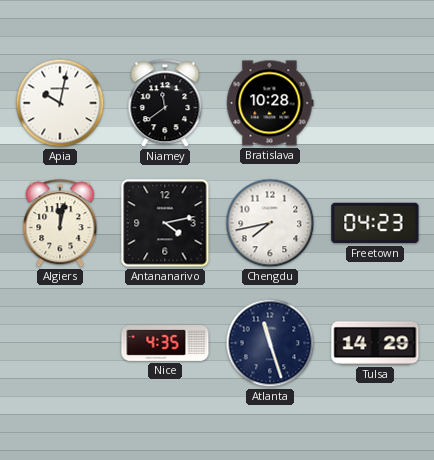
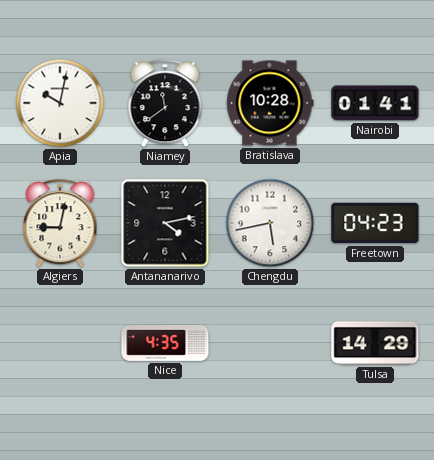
Nairobi: none -> 01:41
Algiers: 12:02 -> 9:02
Chengdu: 7:43 -> 5:43
Atlanta: 11:27 -> none
